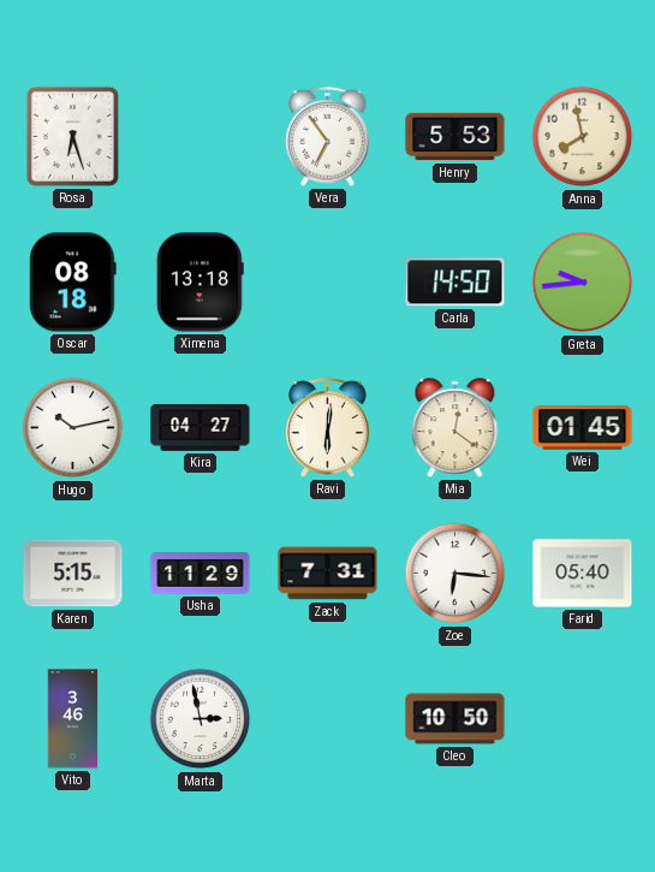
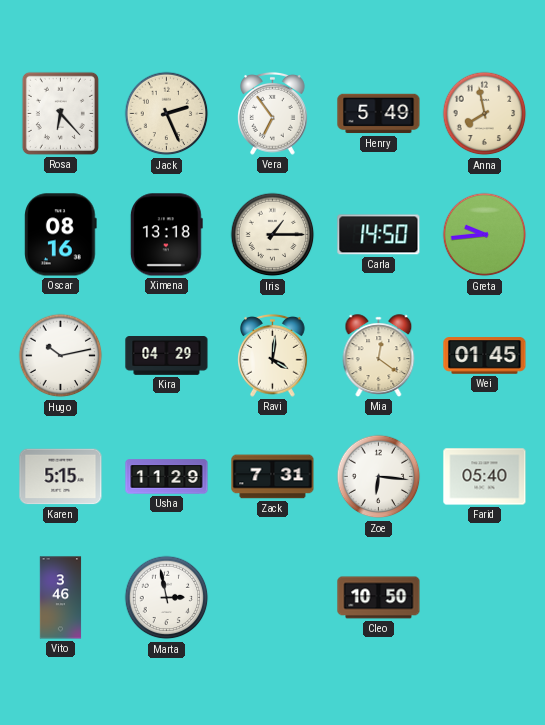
Rosa: 6:27 -> 6:23
Jack: none -> 2:26
Henry: 5:53 -> 5:49
Oscar: 08:18 -> 08:16
Iris: none -> 1:15
Kira: 04:27 -> 04:29
Ravi: 6:01 -> 4:01
